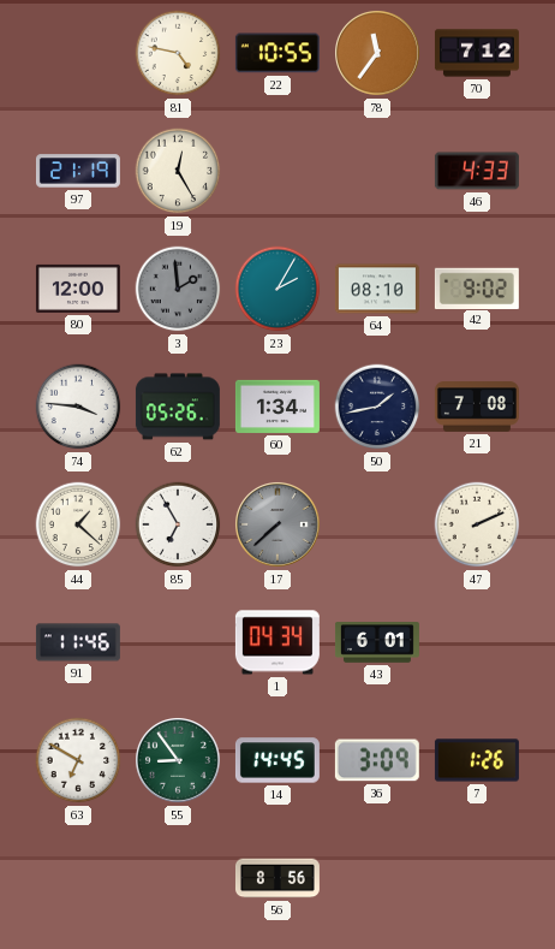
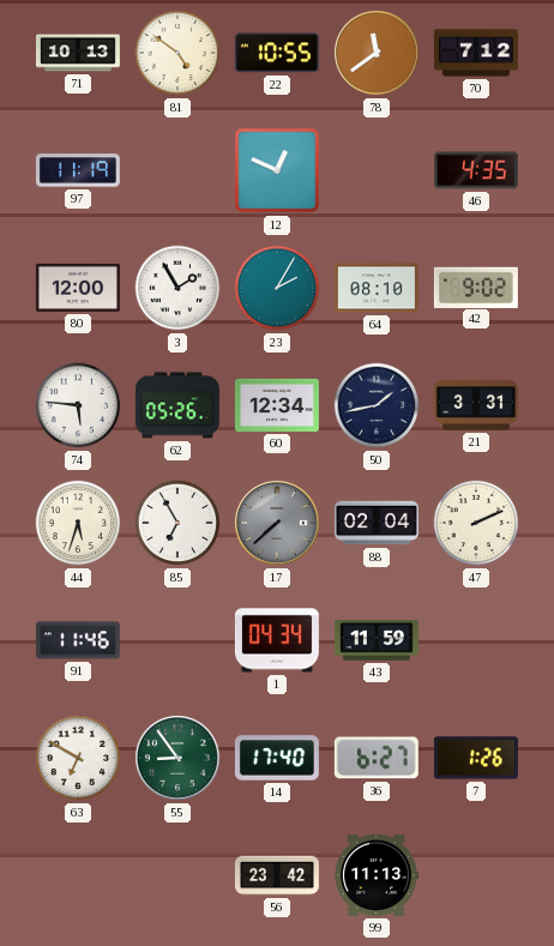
71: none -> 10:13
81: 4:47 -> 4:51
78: 11:36 -> 11:39
97: 21:19 -> 11:19
19: 12:25 -> none
12: none -> 12:49
46: 4:33 -> 4:35
3: 1:59 -> 1:55
3 dial: grey -> white
74: 3:46 -> 5:46
60: 1:34 -> 12:34
21: 7:08 -> 3:31
44: 1:22 -> 5:33
88: none -> 02:04
43: 6:01 -> 11:59
14: 14:45 -> 17:40
36: 3:09 -> 6:27
56: 8:56 -> 23:42
99: none -> 11:13
